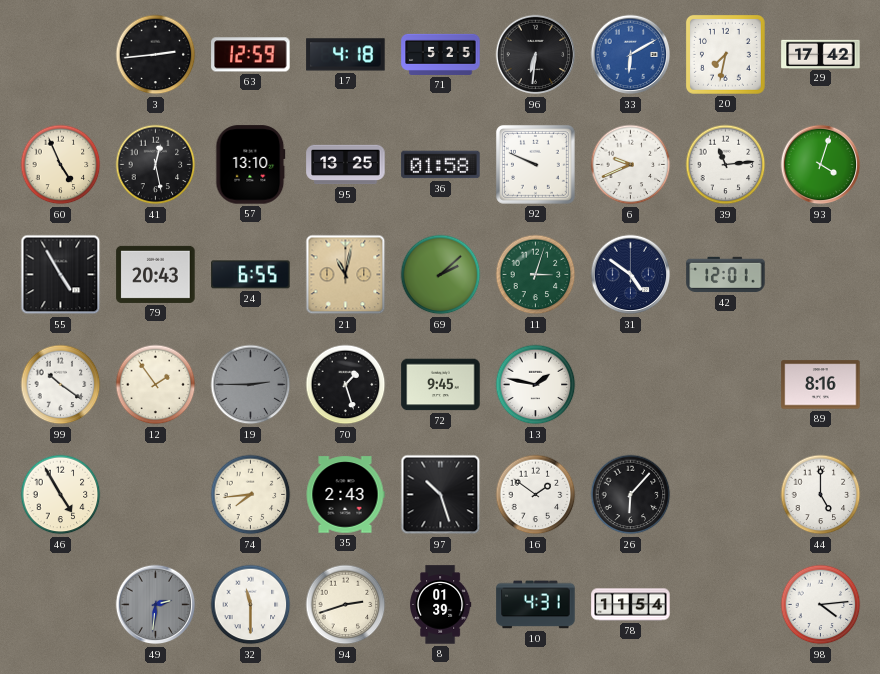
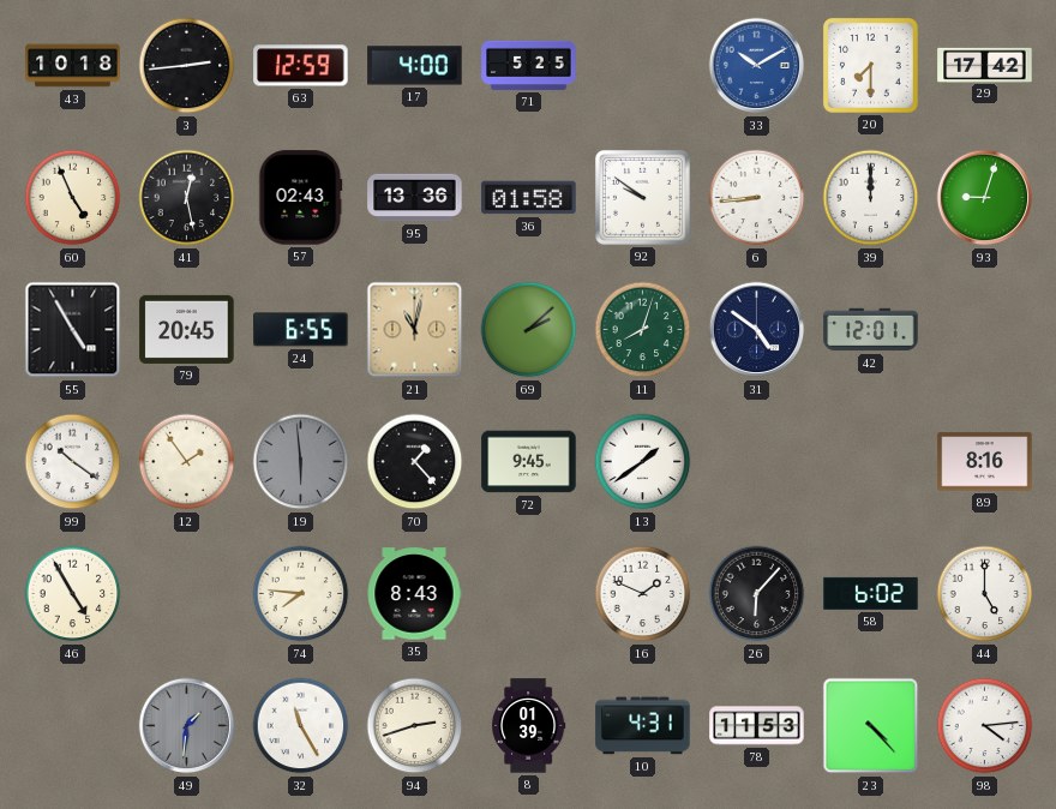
43: none -> 10:18
17: 4:18 -> 4:00
96: 6:31 -> none
33: 6:10 -> 10:10
20: 7:32 -> 7:30
57: 13:10 -> 02:43
95: 13:25 -> 13:36
92: 9:49 -> 9:51
6: 9:41 -> 8:44
39: 11:14 -> 12:00
93: 4:03 -> 9:03
79: 20:43 -> 20:45
11: 3:03 -> 8:03
19: 2:45 -> 5:59
70: 1:27 -> 1:23
13: 1:47 -> 1:39
74: 7:44 -> 7:46
35: 2:43 -> 8:43
97: 10:27 -> none
16: 1:51 -> 1:49
58: none -> 6:02
49: 2:31 -> 1:31
32: 11:30 -> 11:25
78: 11:54 -> 11:53
23: none -> 4:23
